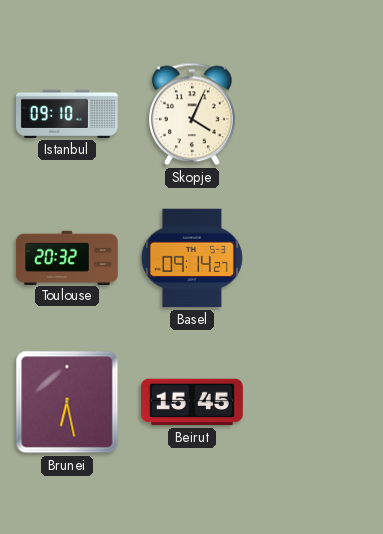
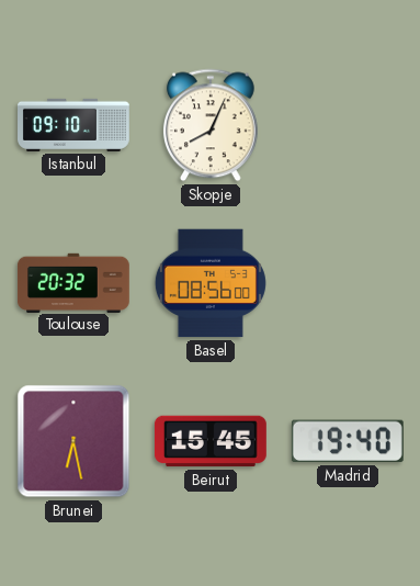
Skopje: 4:04 -> 8:04
Basel: 09:14 -> 08:56
Madrid: none -> 19:40
